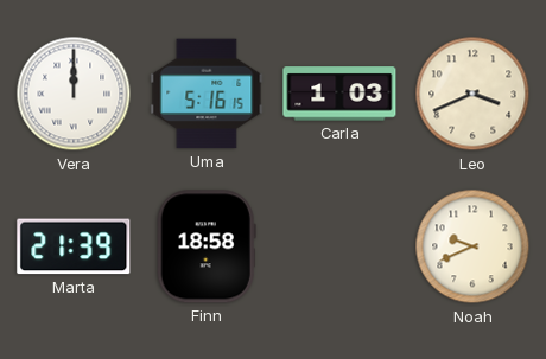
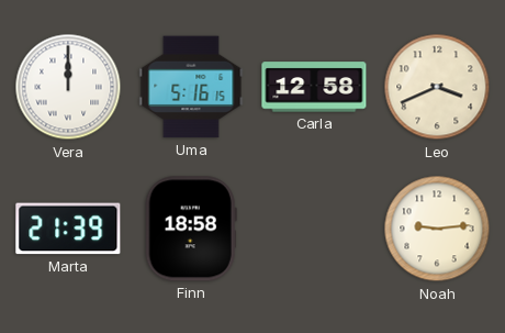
Carla: 1:03 -> 12:58
Noah: 9:41 -> 9:14
